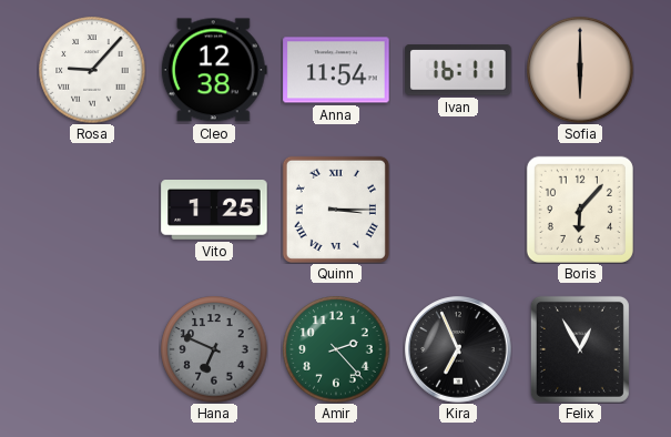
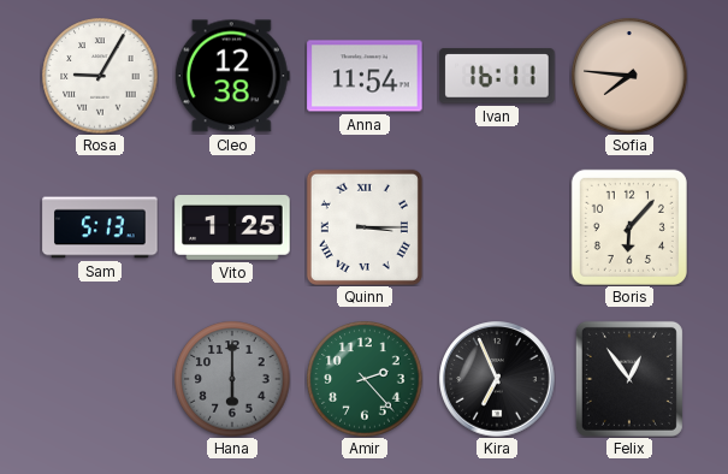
Rosa: 9:07 -> 9:05
Sofia: 6:00 -> 7:46
Sam: none -> 5:13
Hana: 6:49 -> 6:00
Felix: 12:55 -> 12:54
